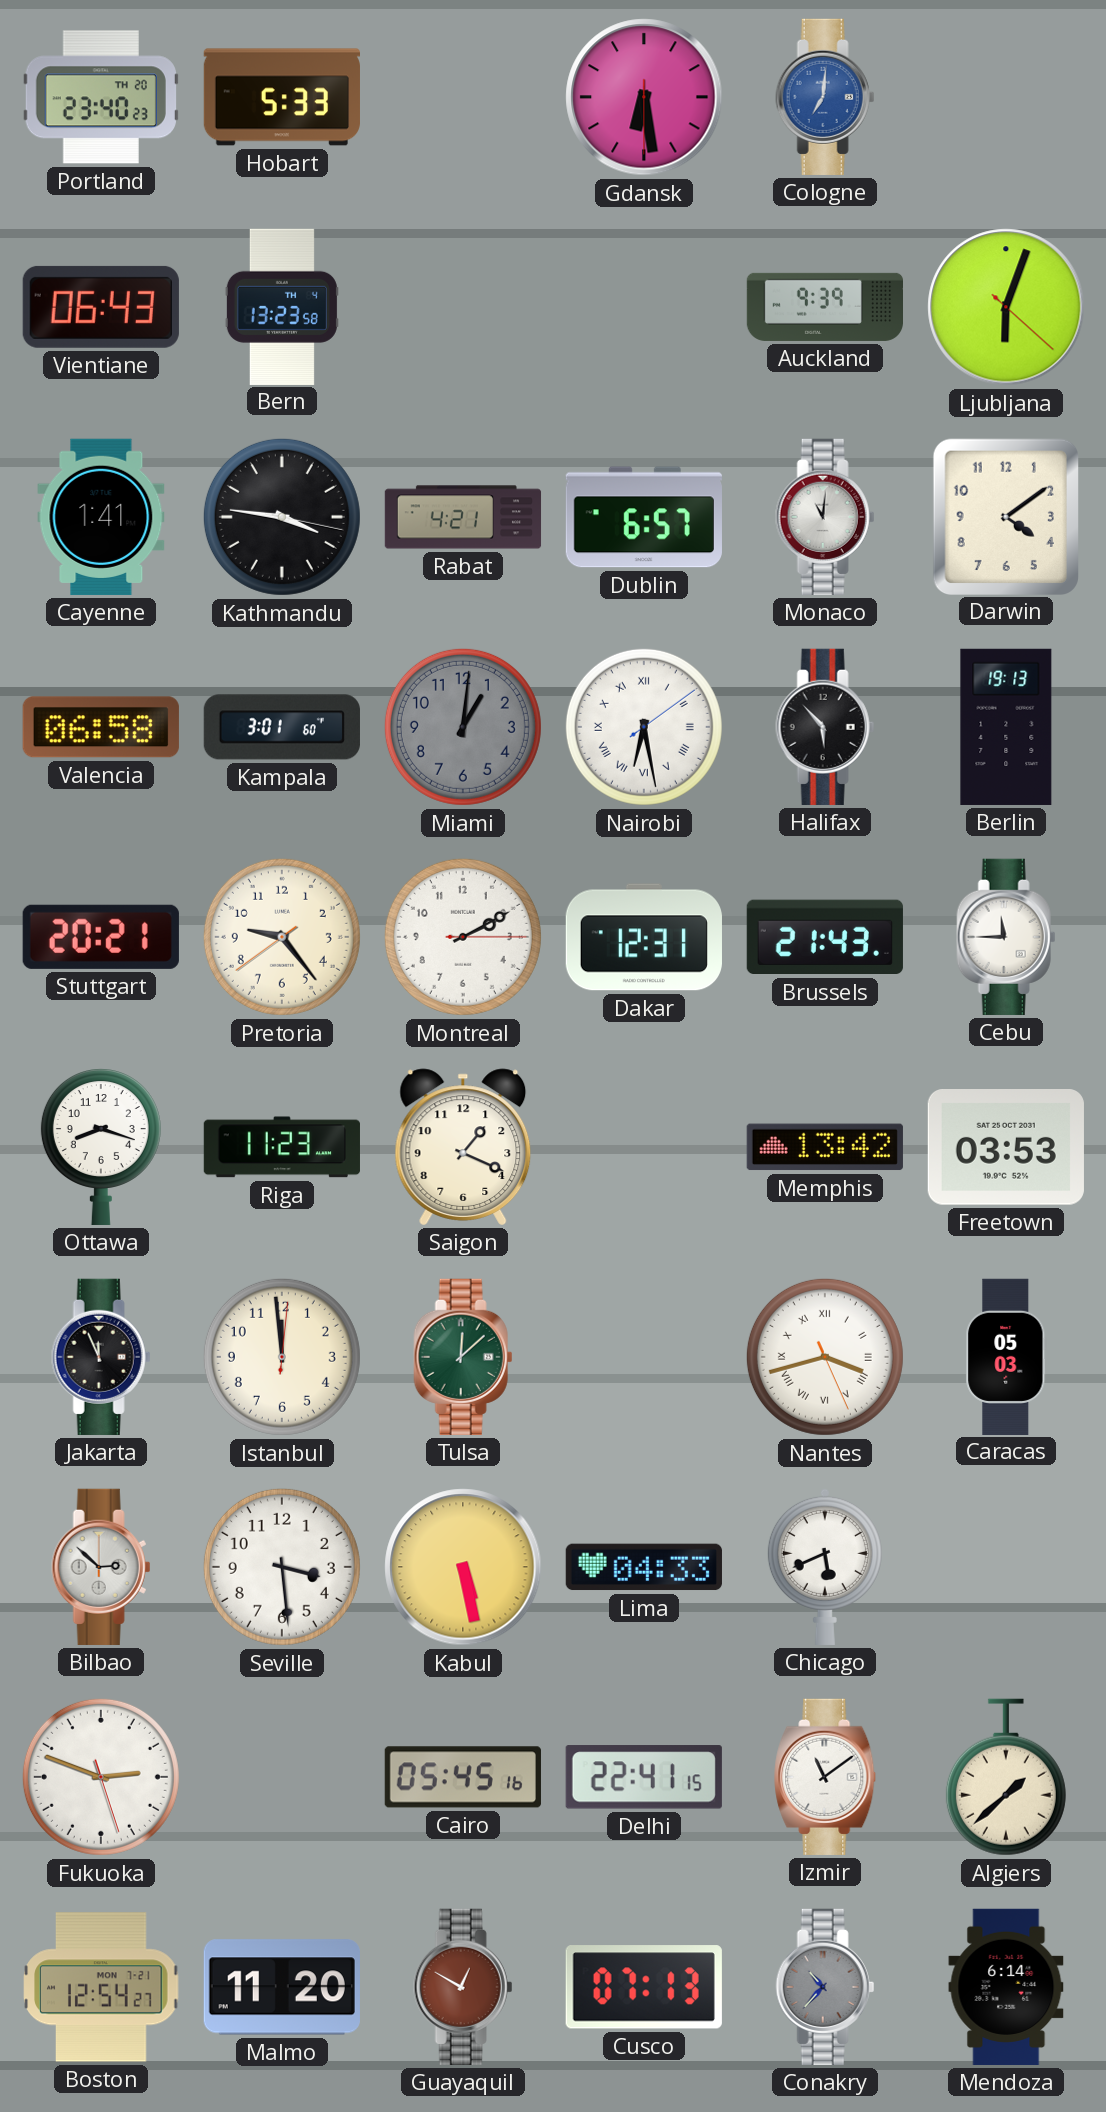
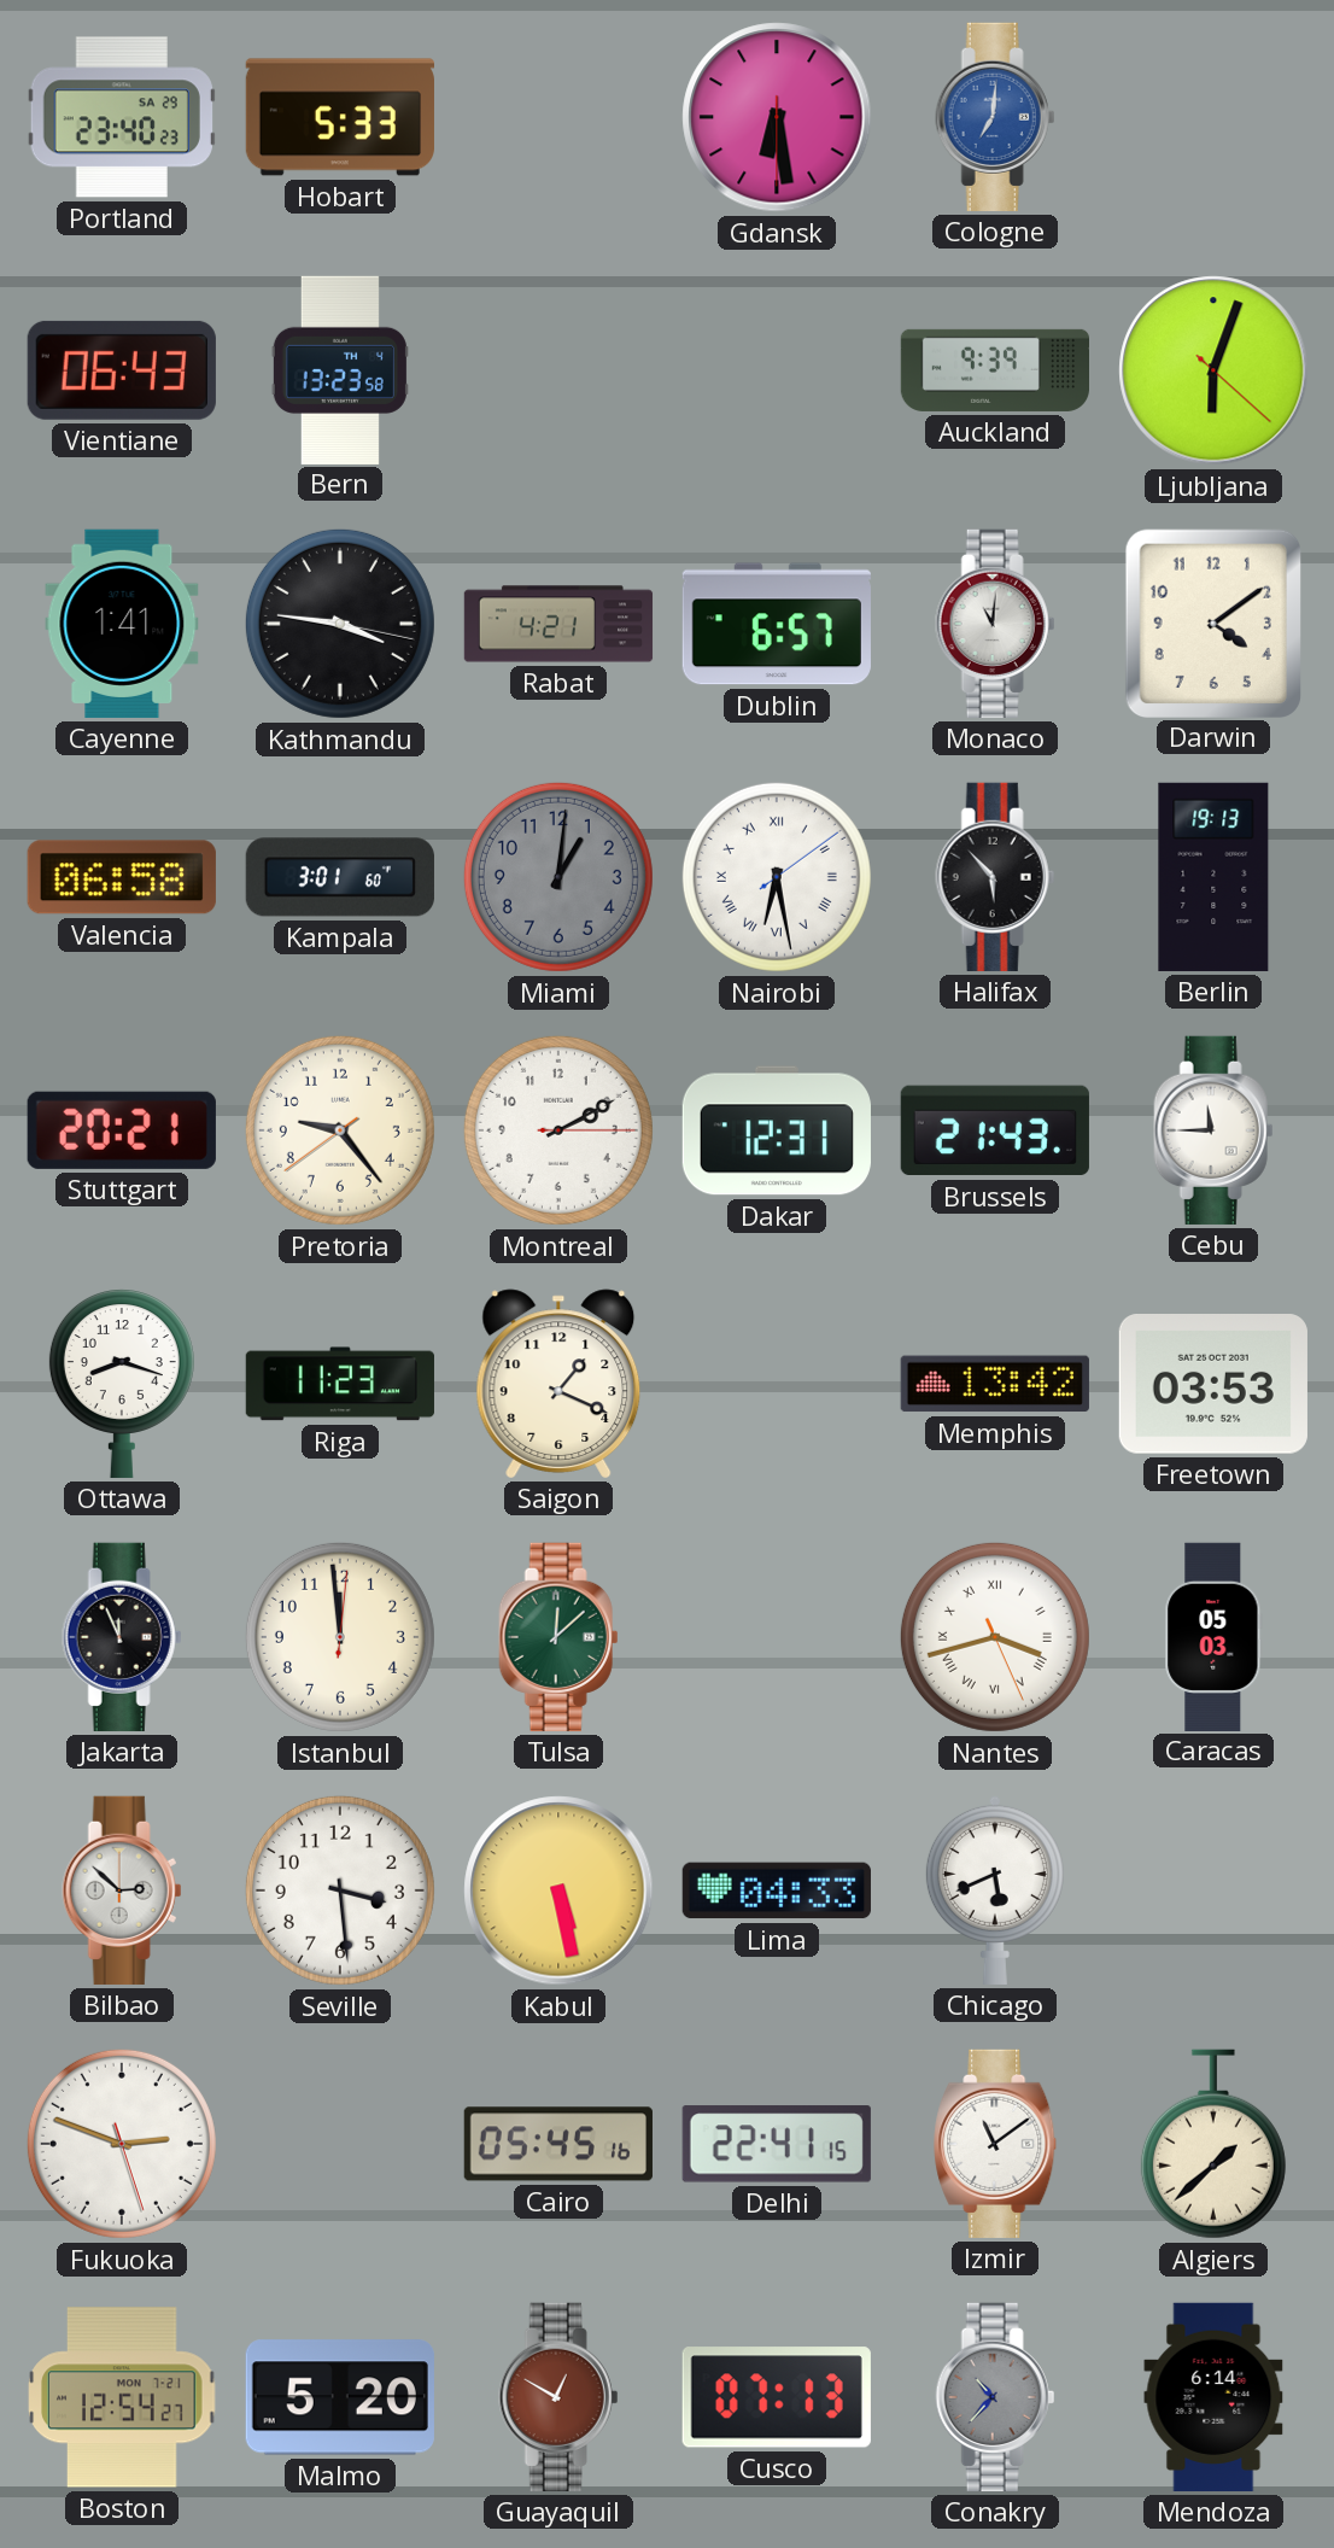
Portland date: TH 20 -> SA 29
Malmo: 11:20 -> 5:20
